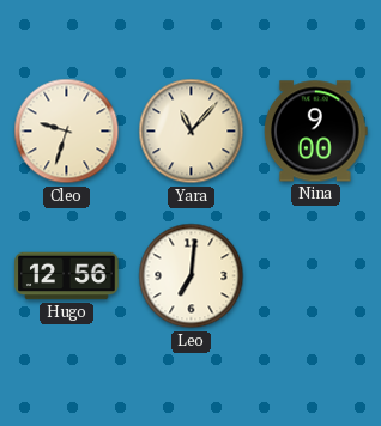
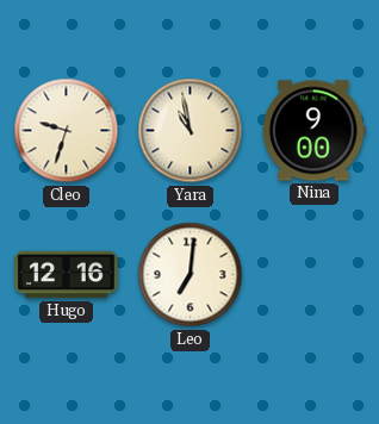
Yara: 11:07 -> 10:58
Hugo: 12:56 -> 12:16
